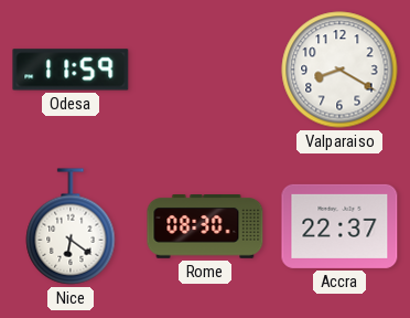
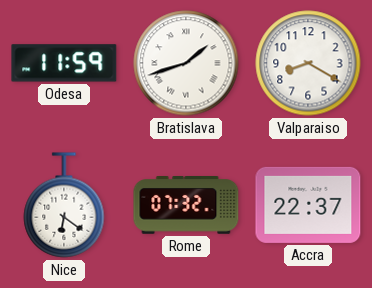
Bratislava: none -> 1:42
Rome: 08:30 -> 07:32
